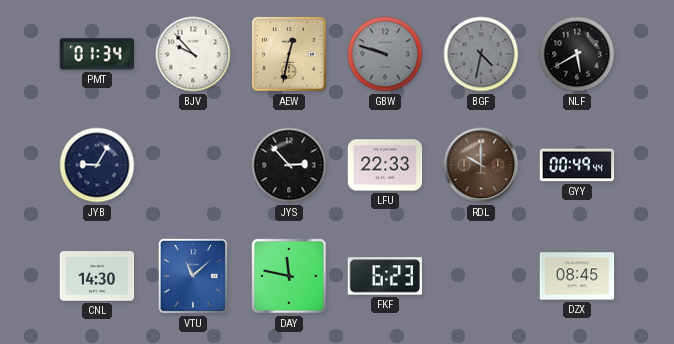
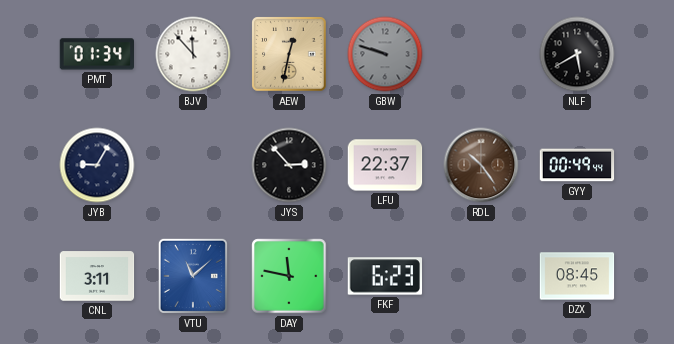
BJV: 9:53 -> 11:53
BGF: 4:32 -> none
LFU: 22:33 -> 22:37
RDL: 10:00 -> 10:24
CNL: 14:30 -> 3:11
